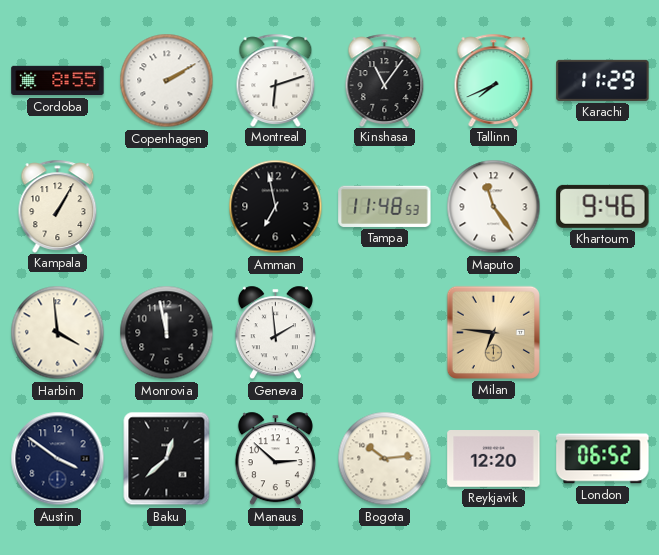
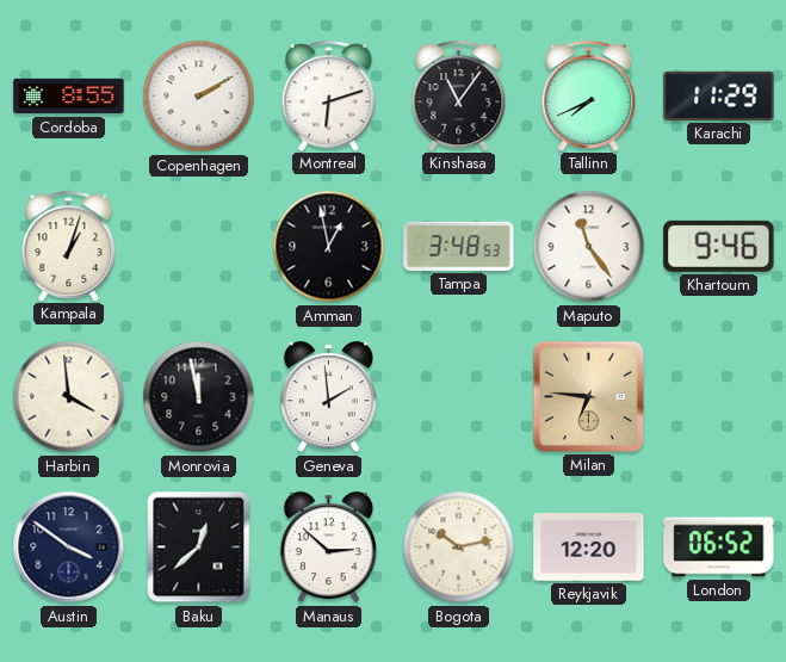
Kampala: 1:05 -> 1:03
Amman: 6:58 -> 12:58
Tampa: 11:48 -> 3:48
Bogota: 10:14 -> 10:13
